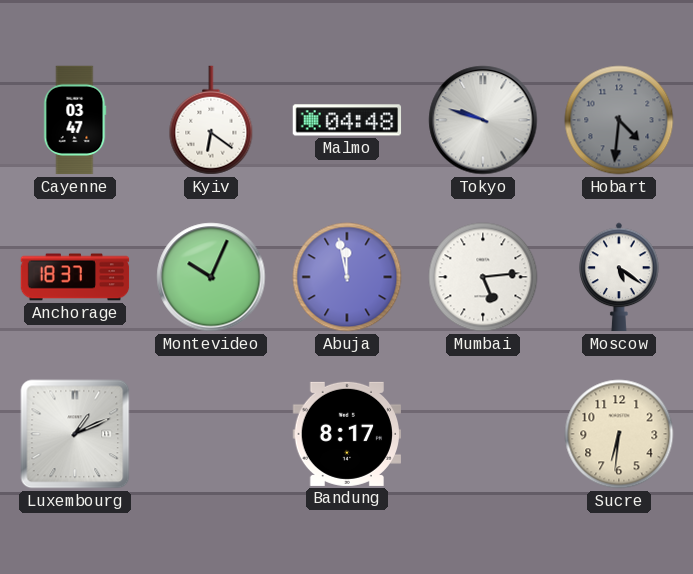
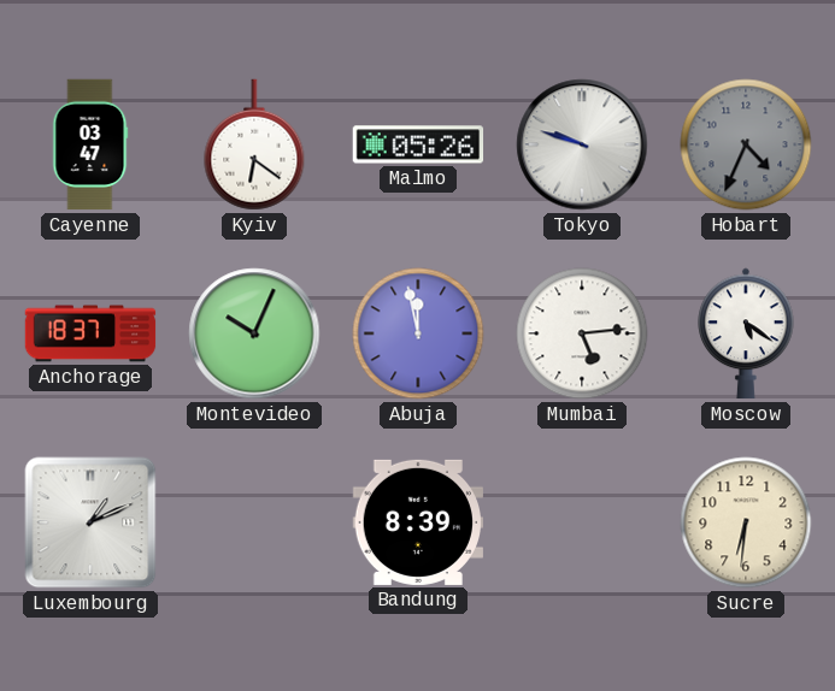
Malmo: 04:48 -> 05:26
Hobart: 4:31 -> 4:34
Bandung: 8:17 -> 8:39
